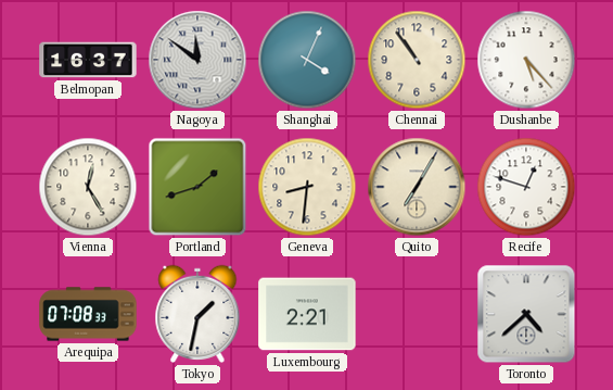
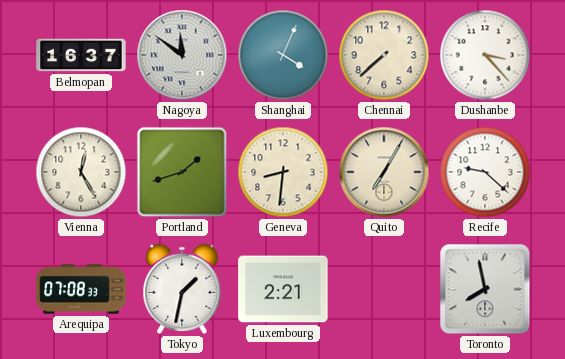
Chennai: 10:54 -> 7:38
Dushanbe: 5:23 -> 3:23
Recife: 12:48 -> 9:22
Toronto: 4:38 -> 7:58
